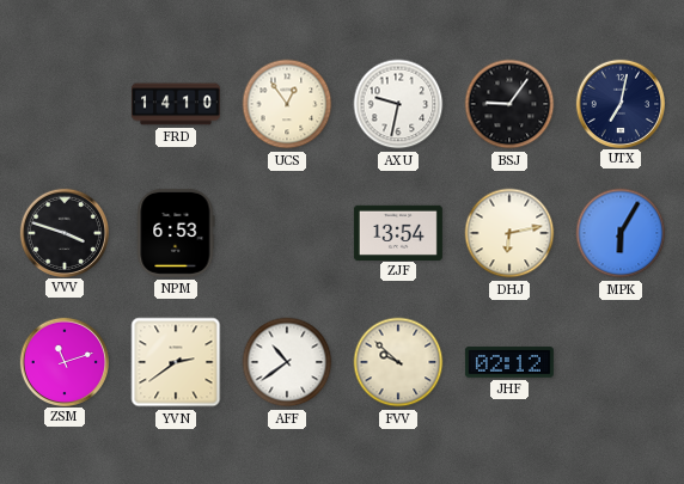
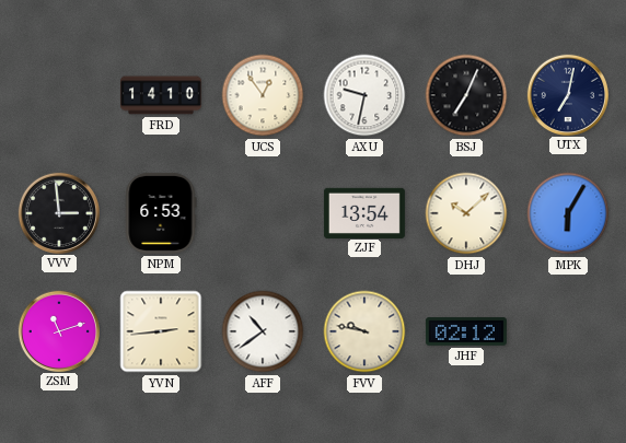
BSJ: 9:06 -> 7:04
VVV: 3:48 -> 2:59
DHJ: 6:13 -> 10:08
YVN: 2:39 -> 2:44
FVV: 9:52 -> 9:47
